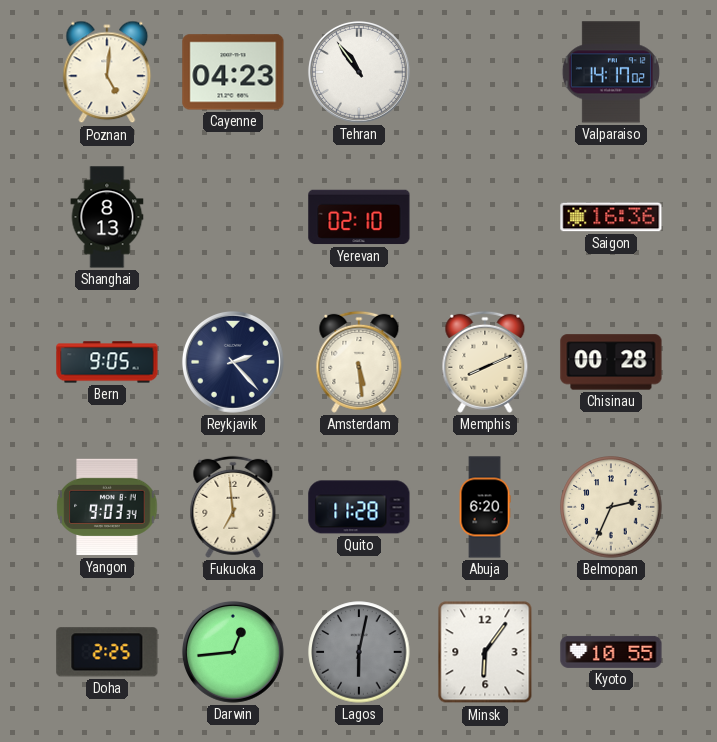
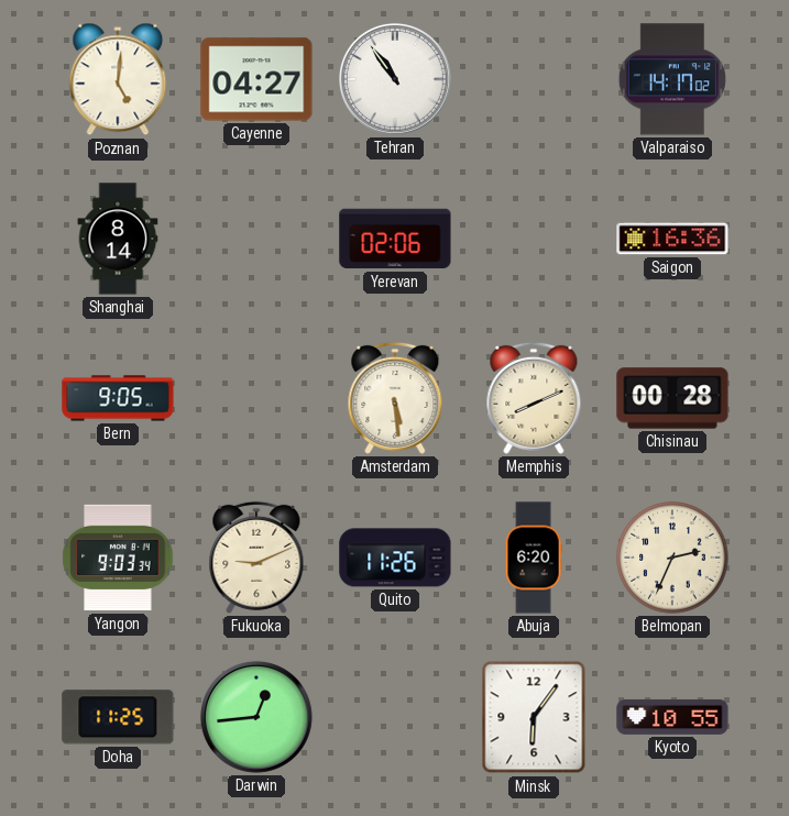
Cayenne: 04:23 -> 04:27
Shanghai: 8:13 -> 8:14
Yerevan: 02:10 -> 02:06
Reykjavik: 2:23 -> none
Fukuoka: 6:59 -> 9:11
Quito: 11:28 -> 11:26
Doha: 2:25 -> 11:25
Lagos: 6:02 -> none
